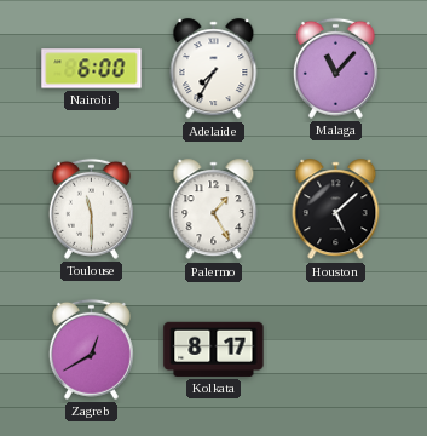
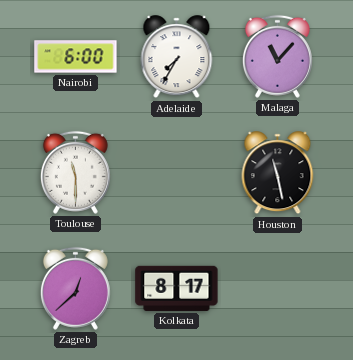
Palermo: 1:25 -> none
Houston: 5:08 -> 11:28
Zagreb: 12:40 -> 12:38
